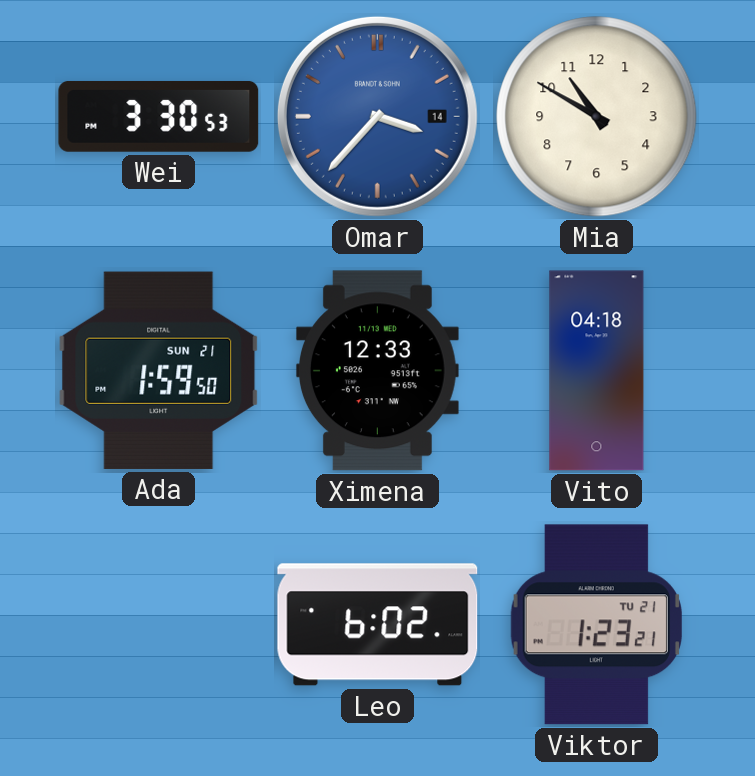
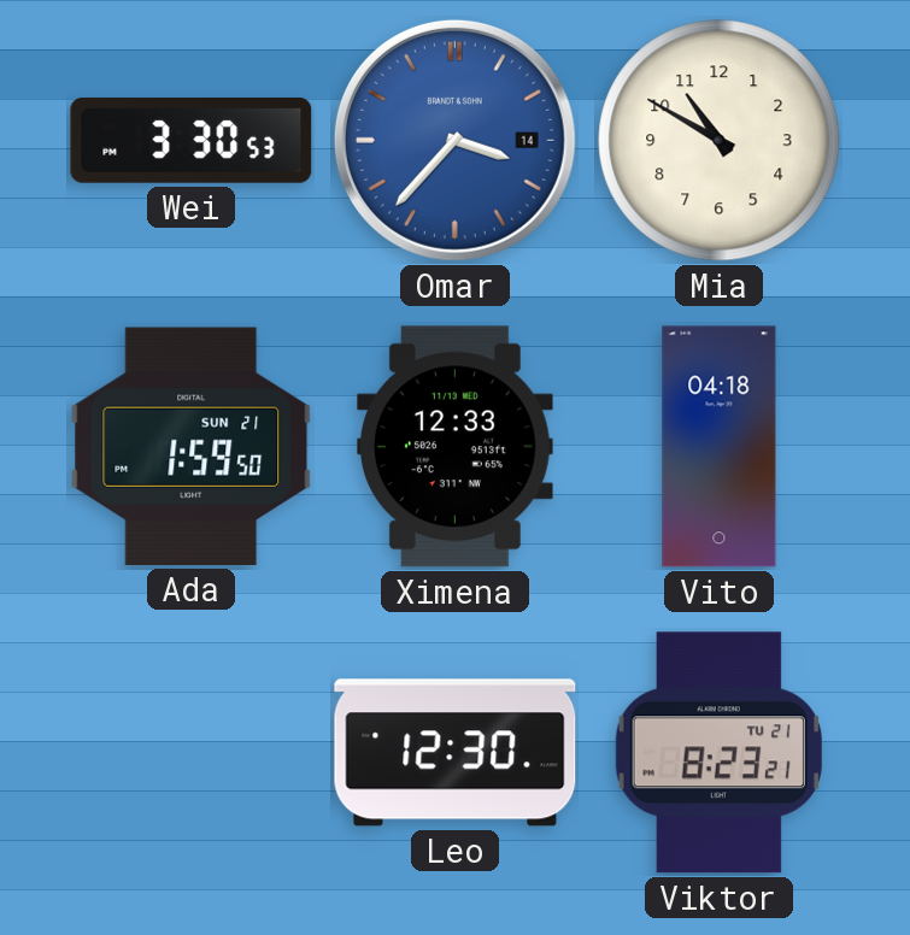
Leo: 6:02 -> 12:30
Viktor: 1:23 -> 8:23
